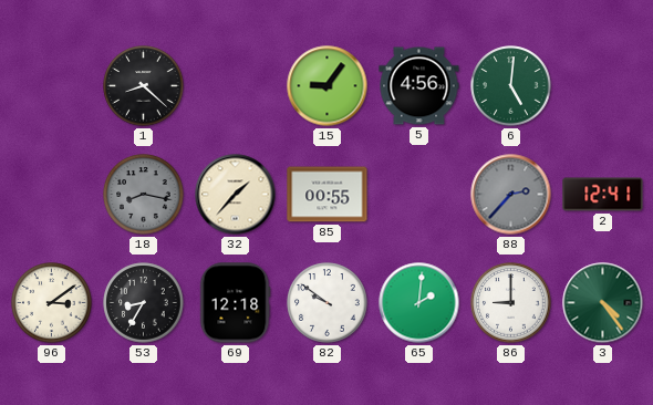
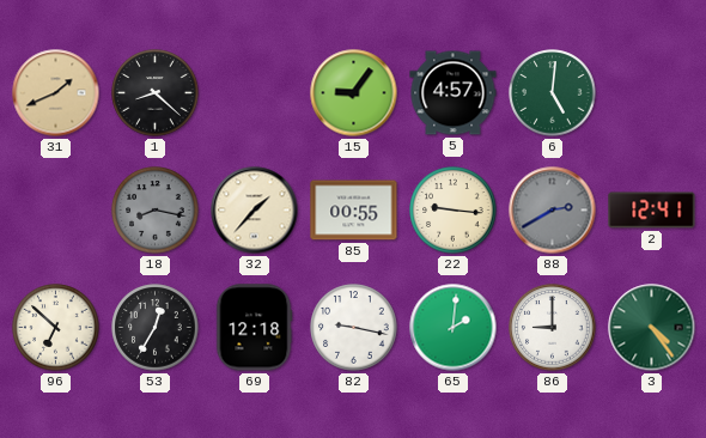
31: none -> 1:41
5: 4:56 -> 4:57
22: none -> 9:16
88: 2:37 -> 2:40
96: 3:09 -> 6:52
53: 8:35 -> 12:35
82: 9:51 -> 9:17
